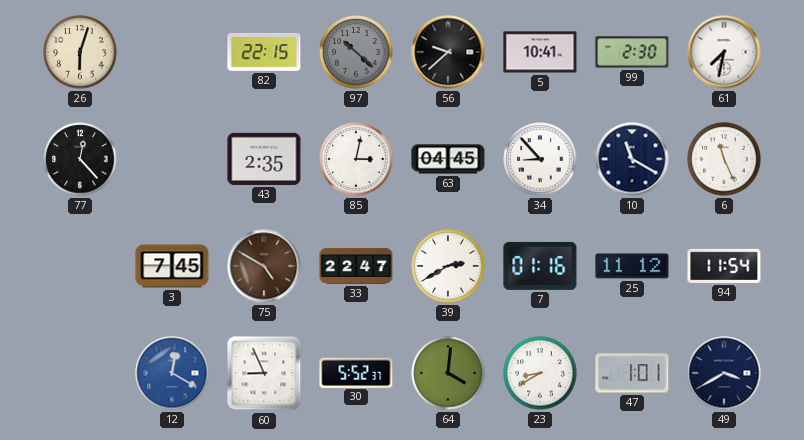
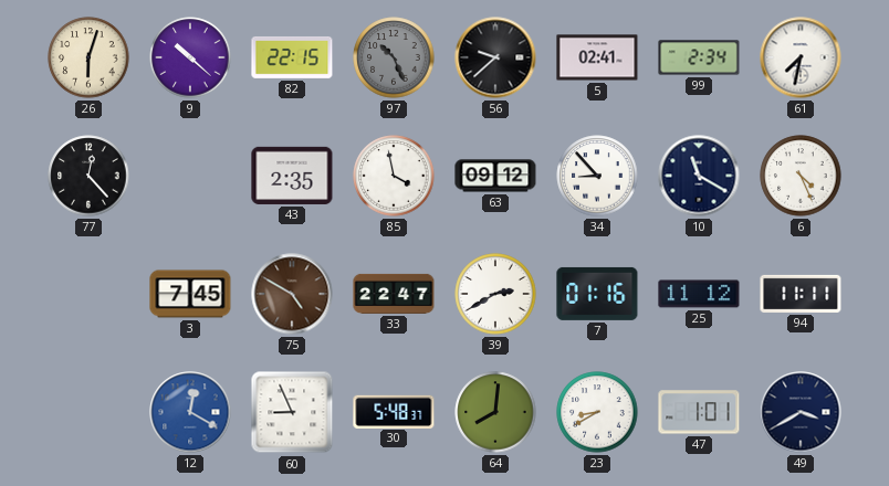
9: none -> 10:22
97: 10:22 -> 10:26
5: 10:41 -> 02:41
99: 2:30 -> 2:34
85: 3:02 -> 3:58
63: 04:45 -> 09:12
6: 11:26 -> 4:26
94: 11:54 -> 11:11
30: 5:52 -> 5:48
64: 4:01 -> 8:01
